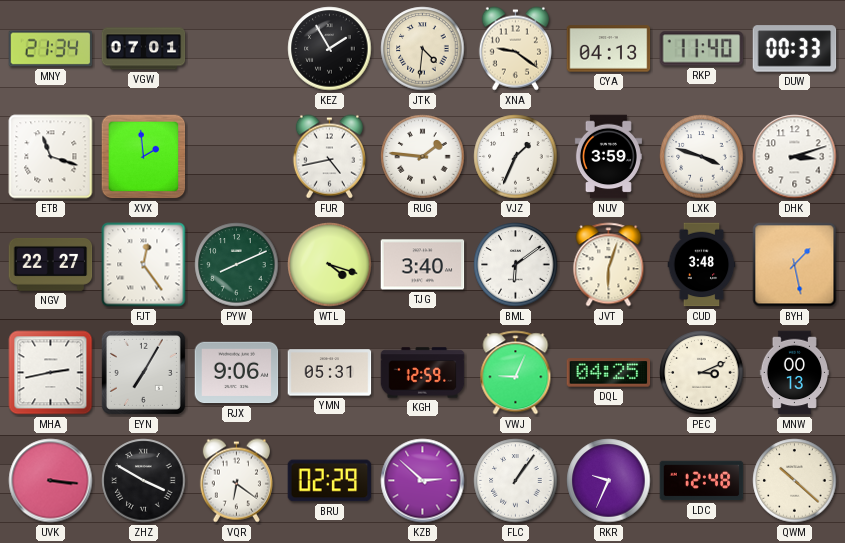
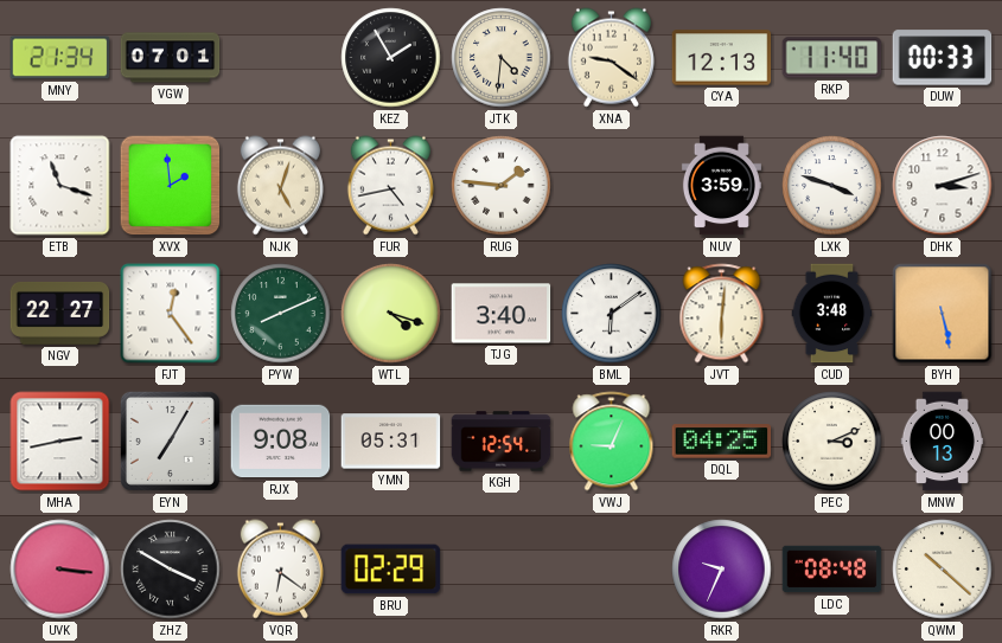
CYA: 04:13 -> 12:13
NJK: none -> 5:03
VJZ: 1:34 -> none
JVT: 6:03 -> 6:01
BYH: 1:28 -> 5:28
RJX: 9:06 -> 9:08
KGH: 12:59 -> 12:54
KZB: 2:52 -> none
FLC: 1:06 -> none
LDC: 12:48 -> 08:48
